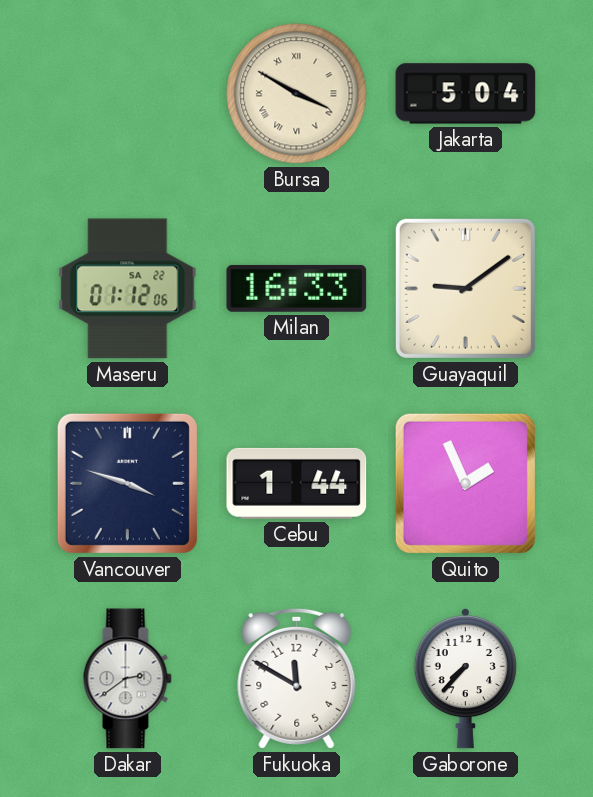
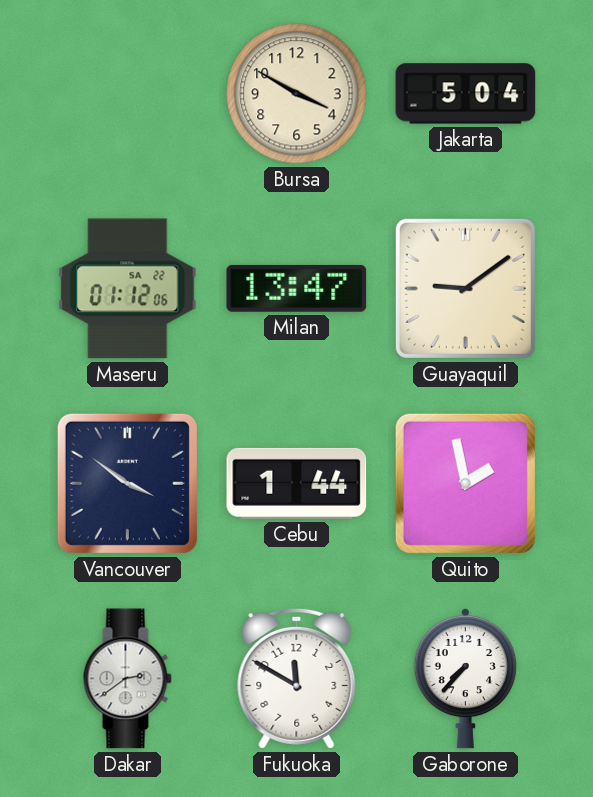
Bursa numerals: Roman -> Arabic
Milan: 16:33 -> 13:47
Vancouver: 3:48 -> 3:51
Quito: 1:56 -> 1:58
